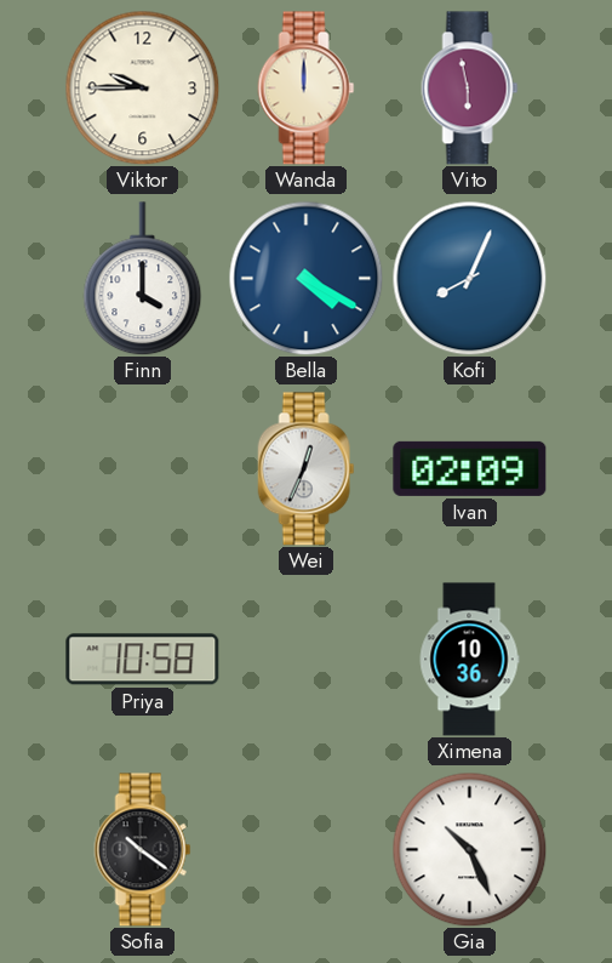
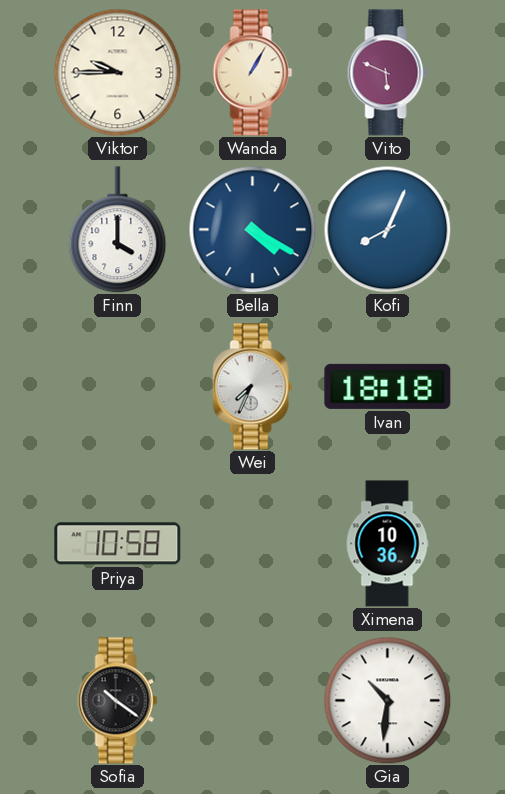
Wanda: 12:00 -> 1:05
Vito: 5:58 -> 5:49
Wei: 12:34 -> 7:34
Ivan: 02:09 -> 18:18
Gia: 10:26 -> 10:31
